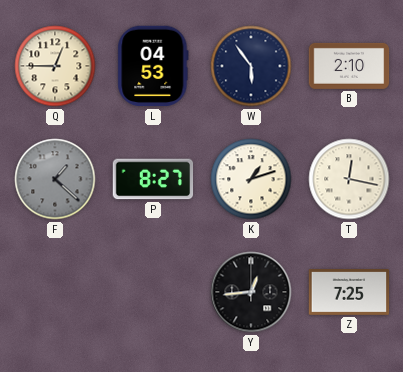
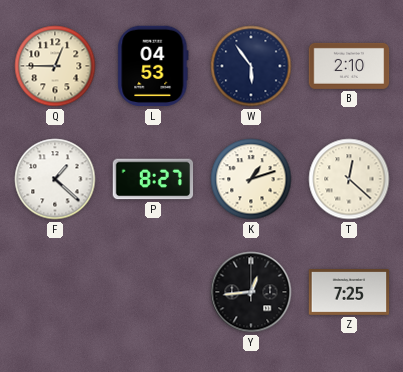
F dial: grey -> white
T: 12:17 -> 12:22
